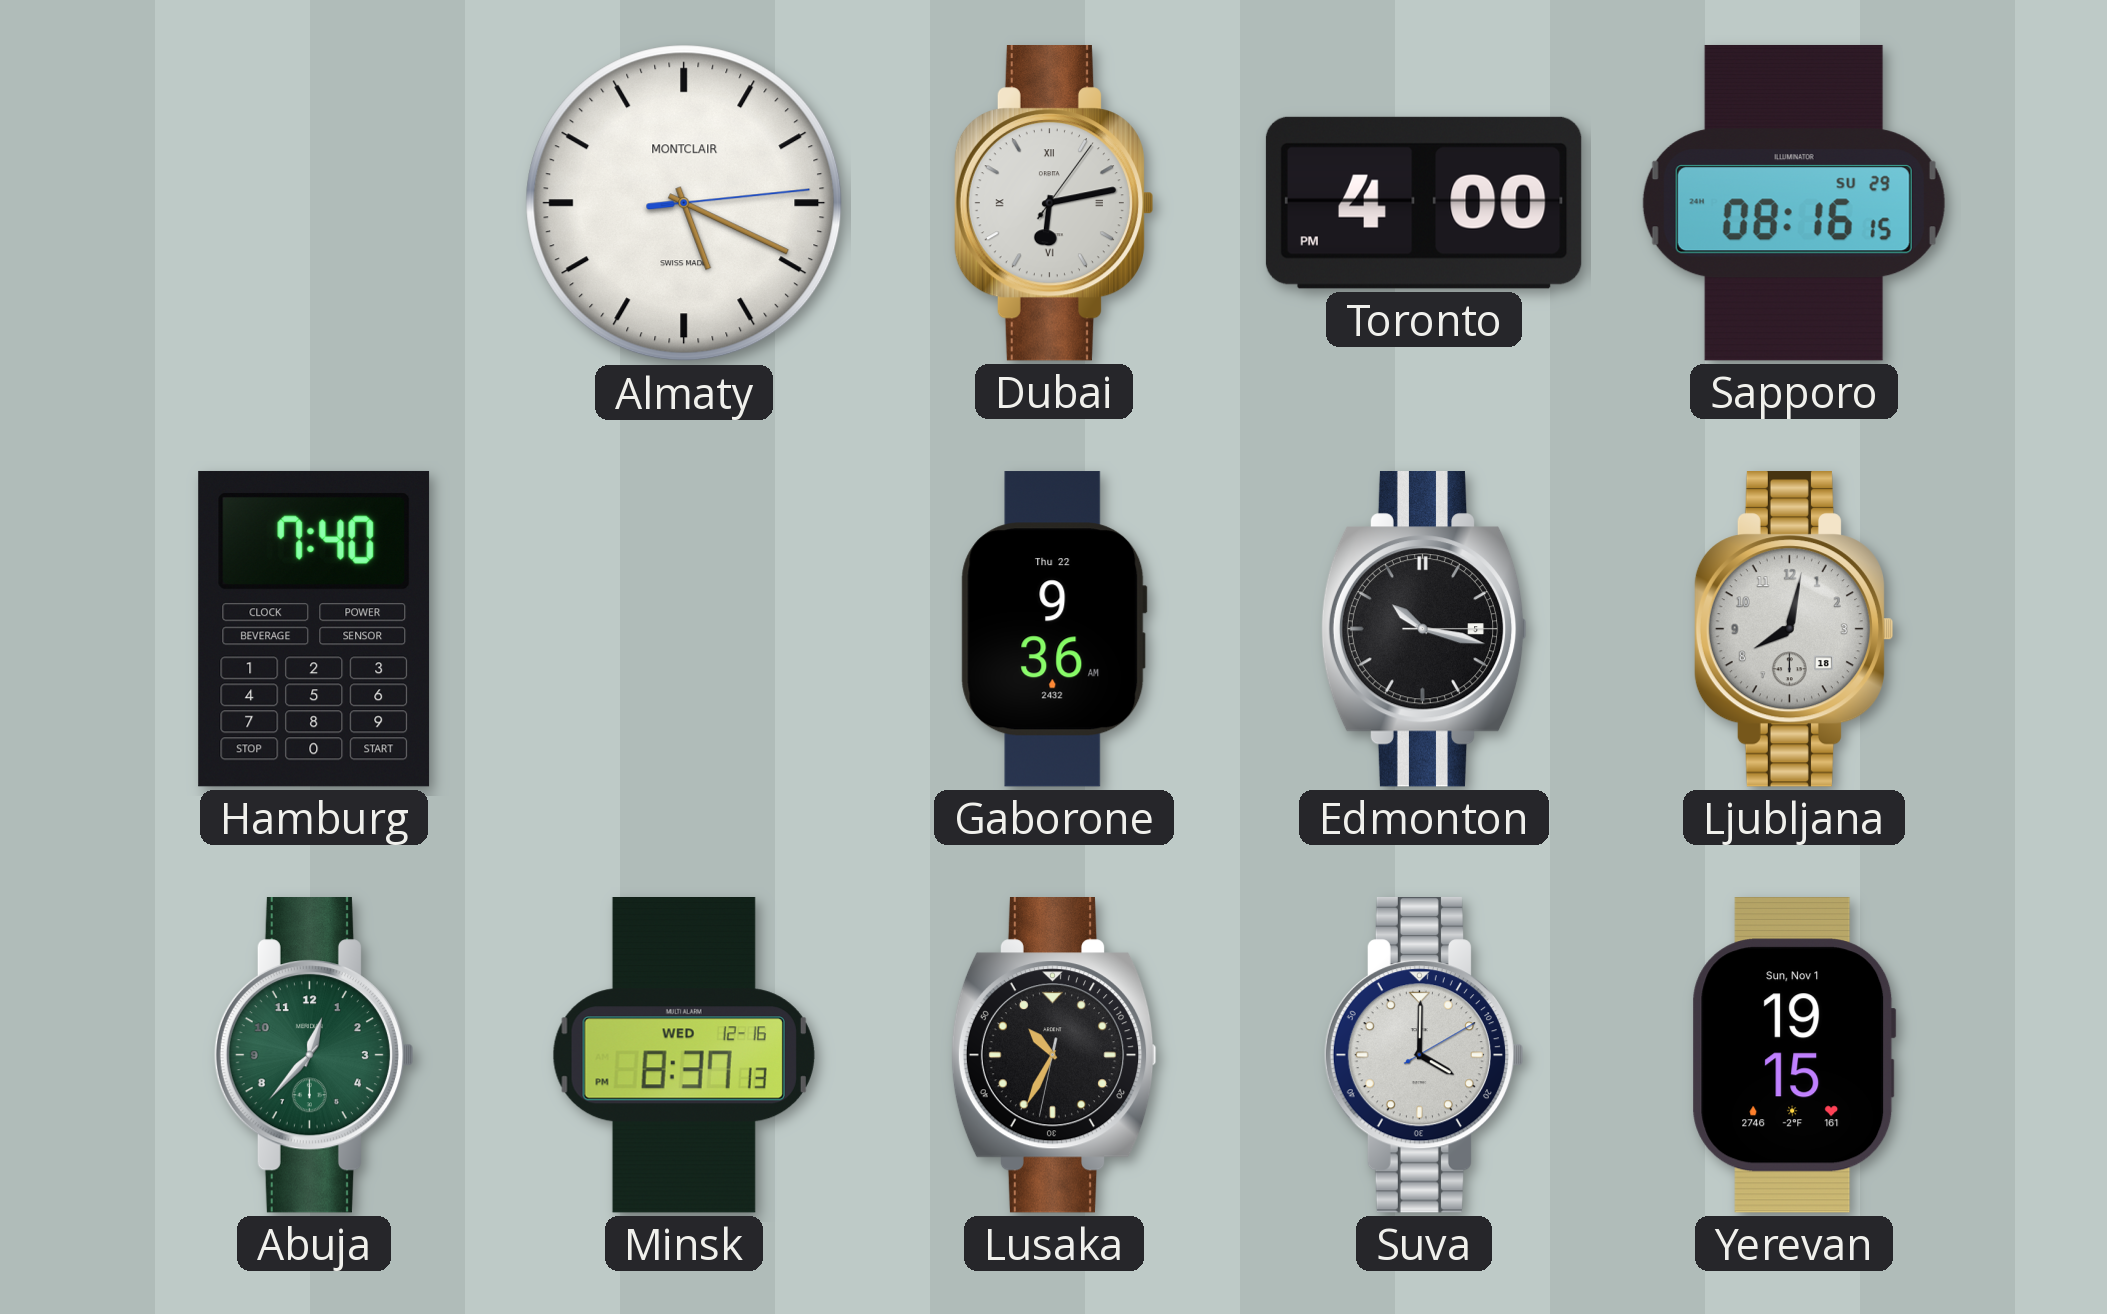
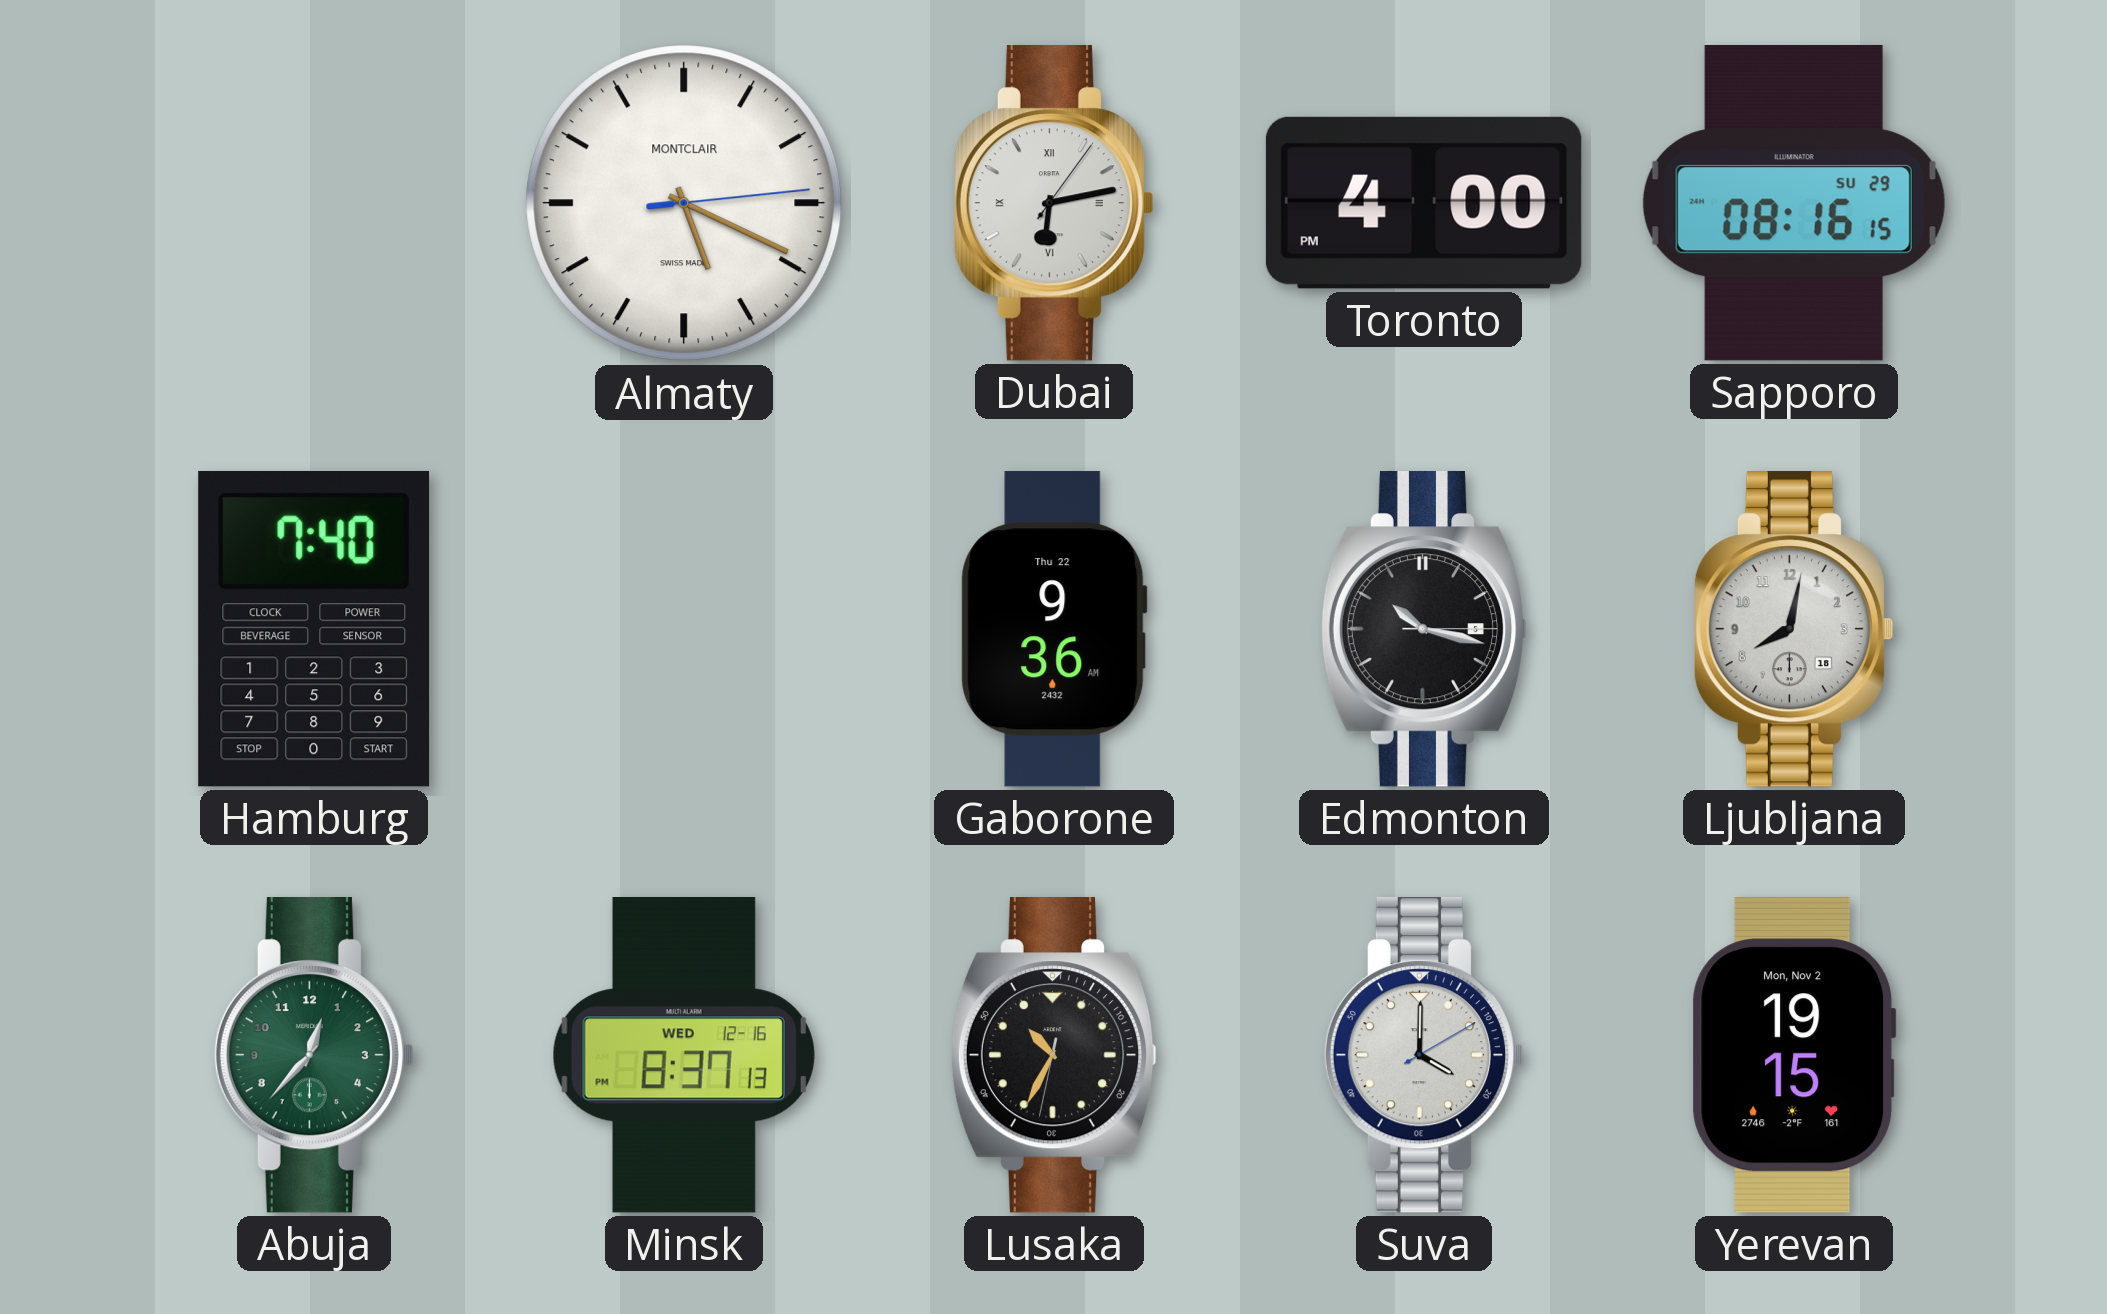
Yerevan date: Sun, Nov 1 -> Mon, Nov 2
